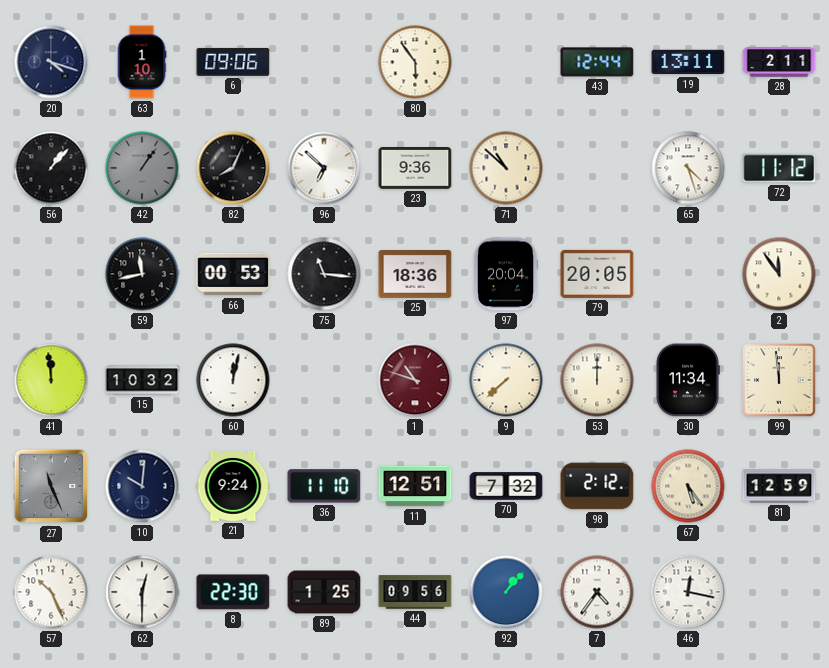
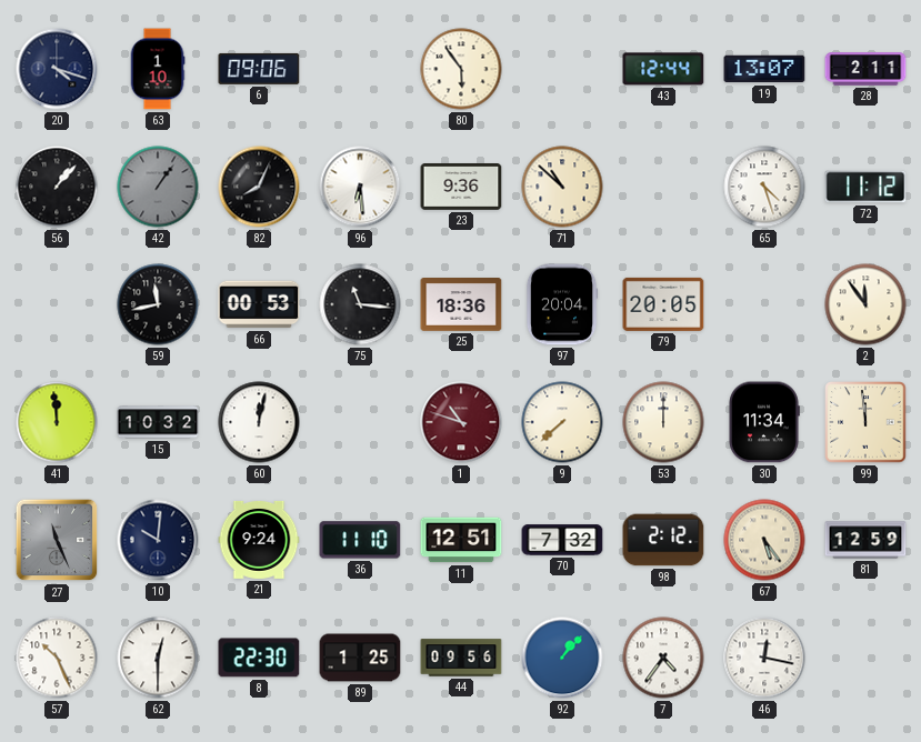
19: 13:11 -> 13:07
96: 6:52 -> 6:29
